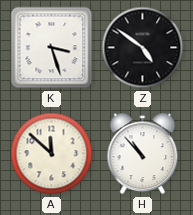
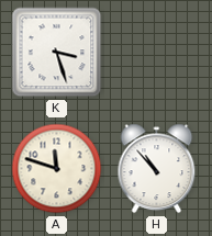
Z: 4:51 -> none
A: 11:52 -> 11:48
